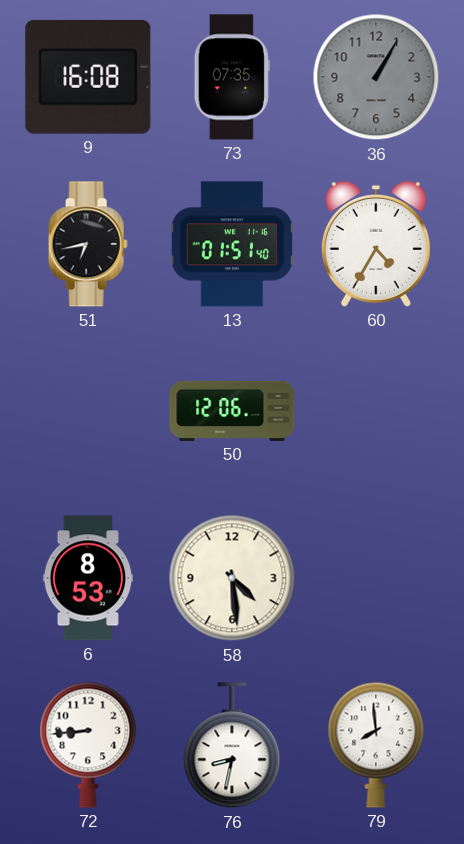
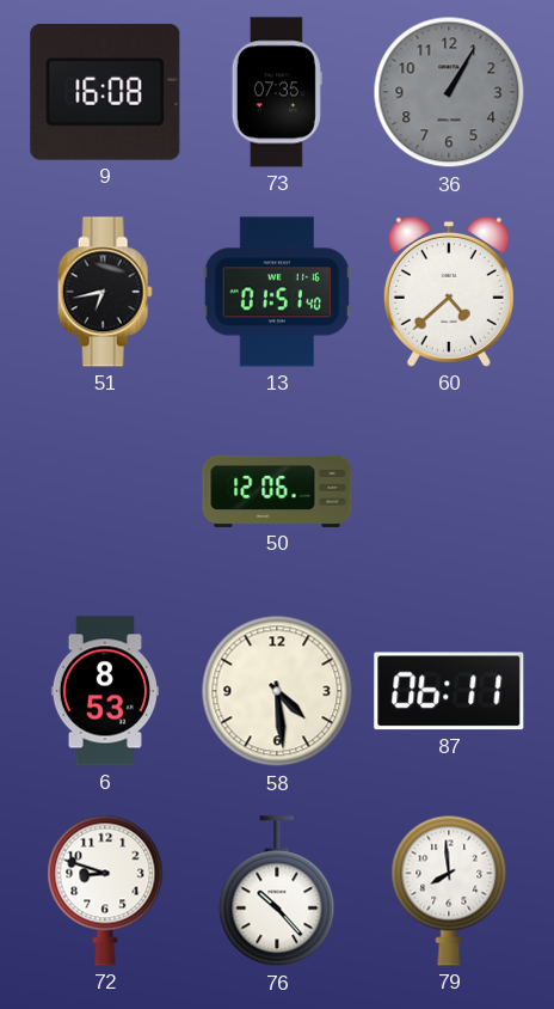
60: 4:35 -> 4:38
87: none -> 06:11
72: 8:44 -> 8:48
76: 8:32 -> 10:23
